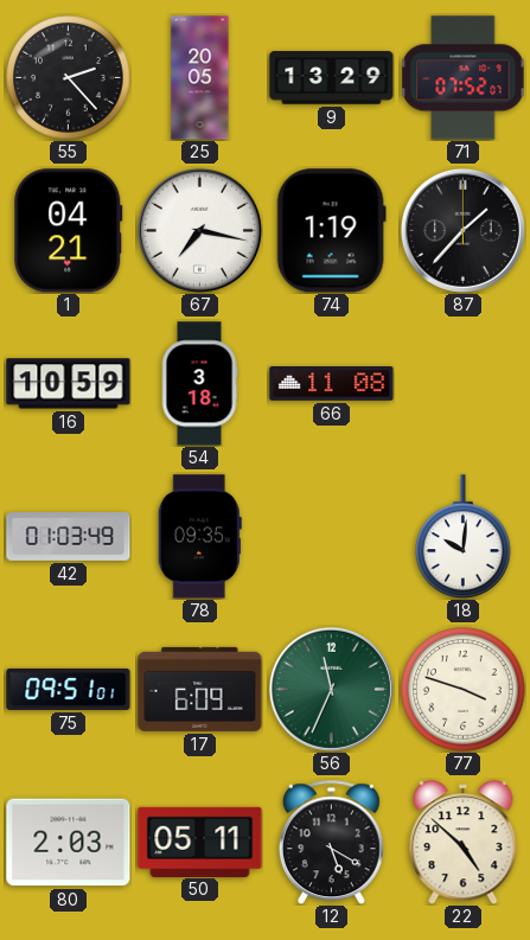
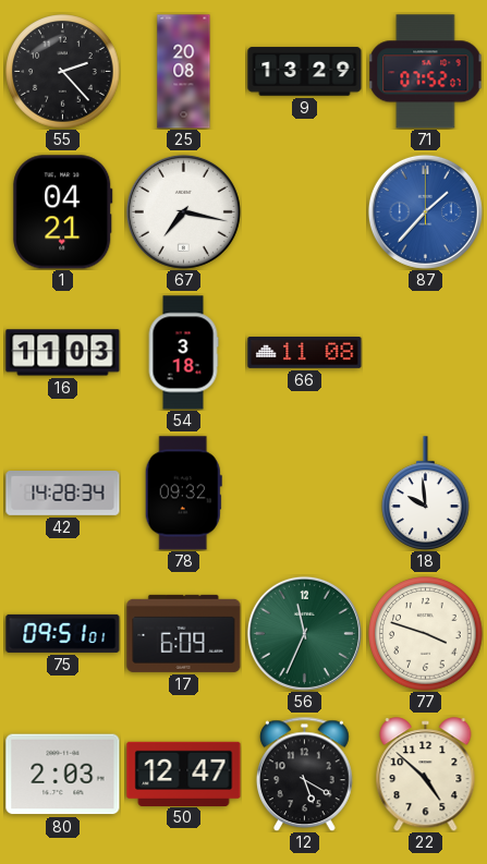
25: 20:05 -> 20:08
74: 1:19 -> none
87 dial: black -> blue
16: 10:59 -> 11:03
42: 01:03 -> 14:28
78: 09:35 -> 09:32
18: 10:01 -> 9:59
50: 05:11 -> 12:47
